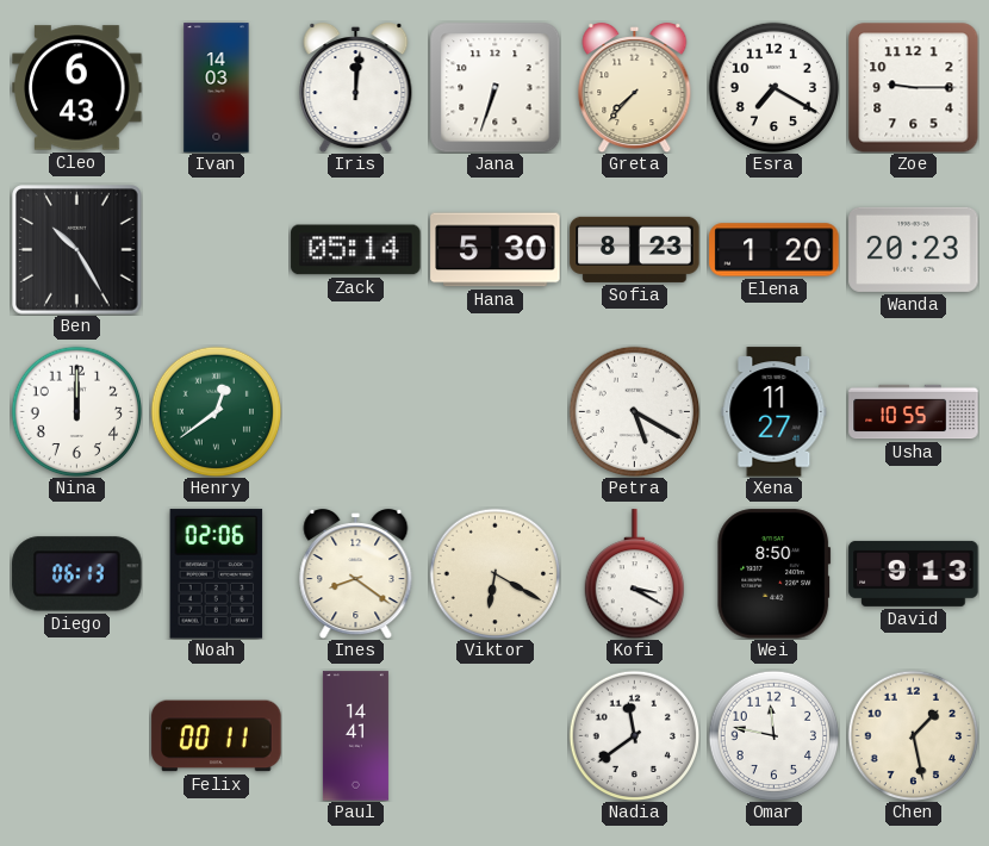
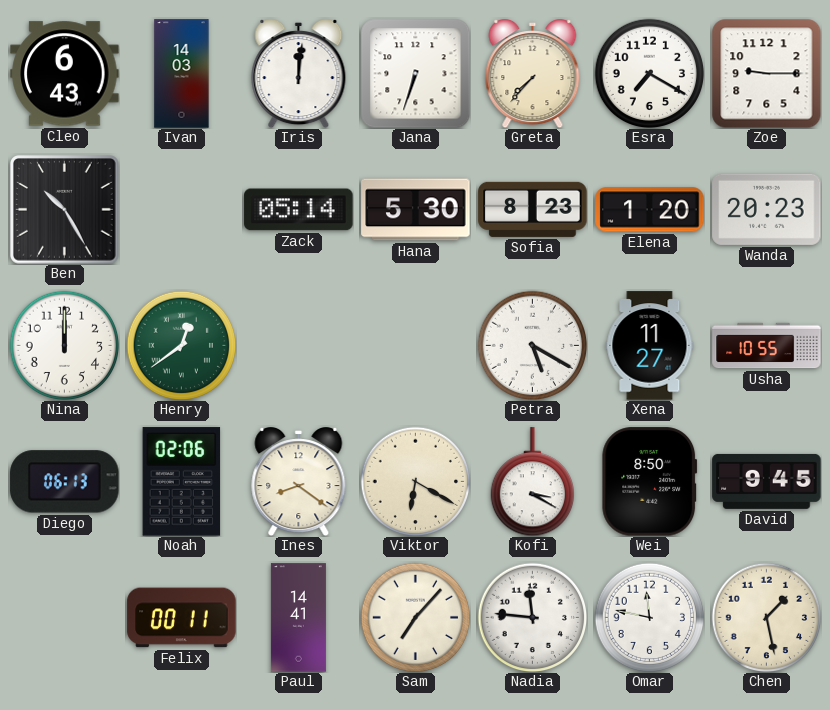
David: 9:13 -> 9:45
Sam: none -> 7:07
Nadia: 11:39 -> 11:46
